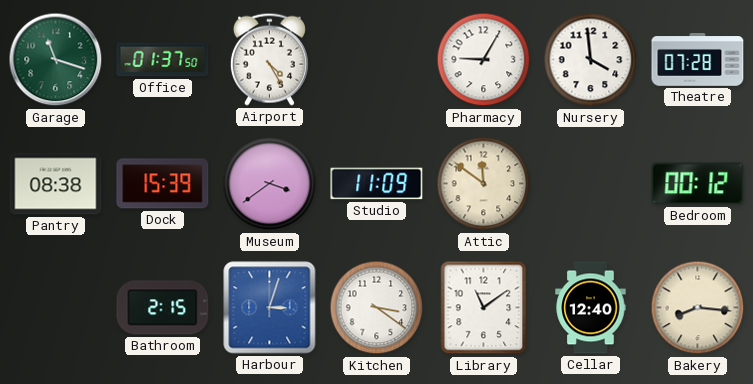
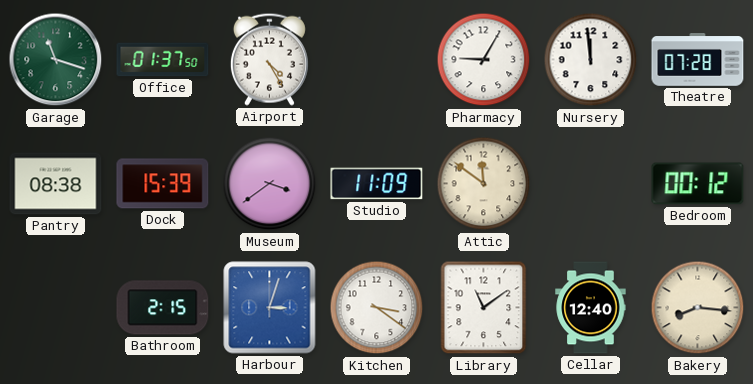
Nursery: 3:59 -> 11:59
